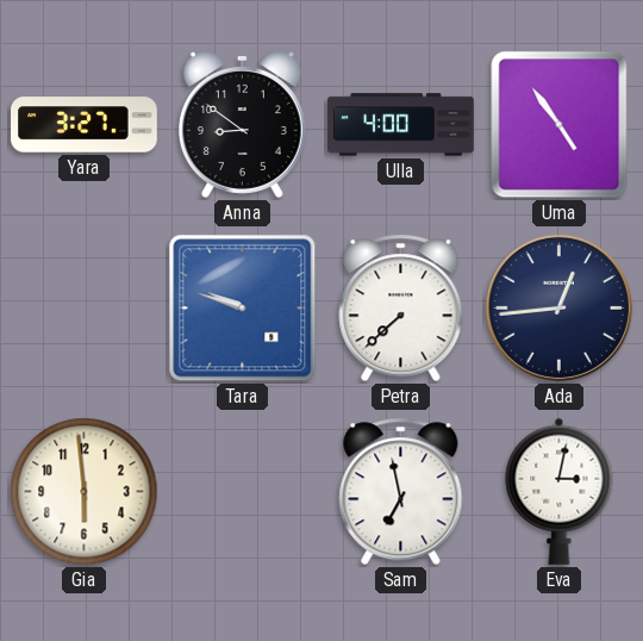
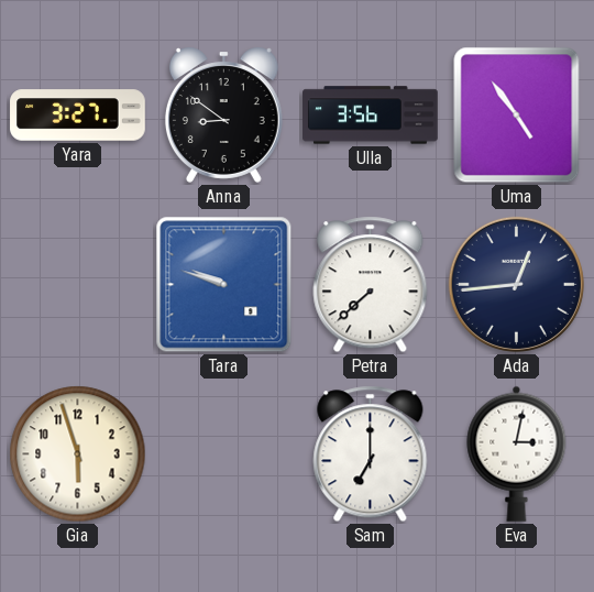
Ulla: 4:00 -> 3:56
Gia: 5:59 -> 5:57
Sam: 6:58 -> 7:00
